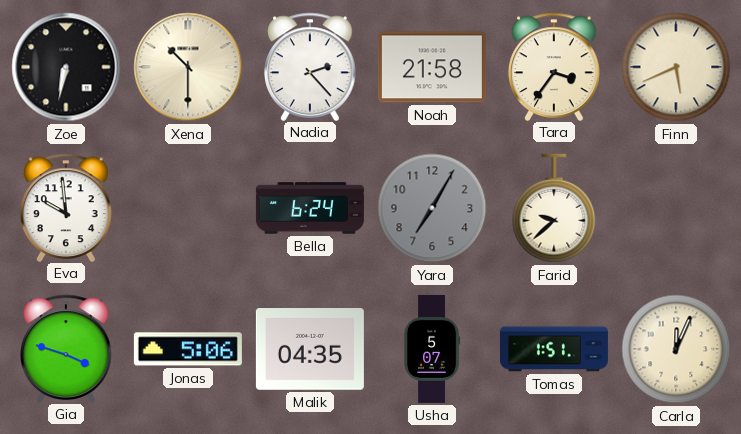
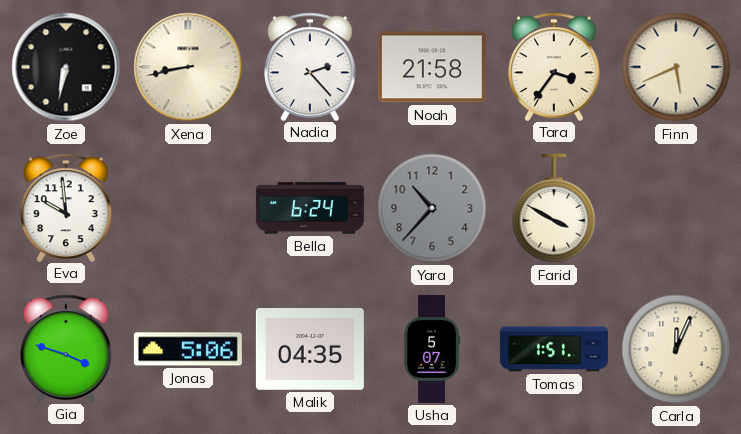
Xena: 10:30 -> 8:43
Yara: 7:05 -> 10:37
Farid: 9:38 -> 3:50
